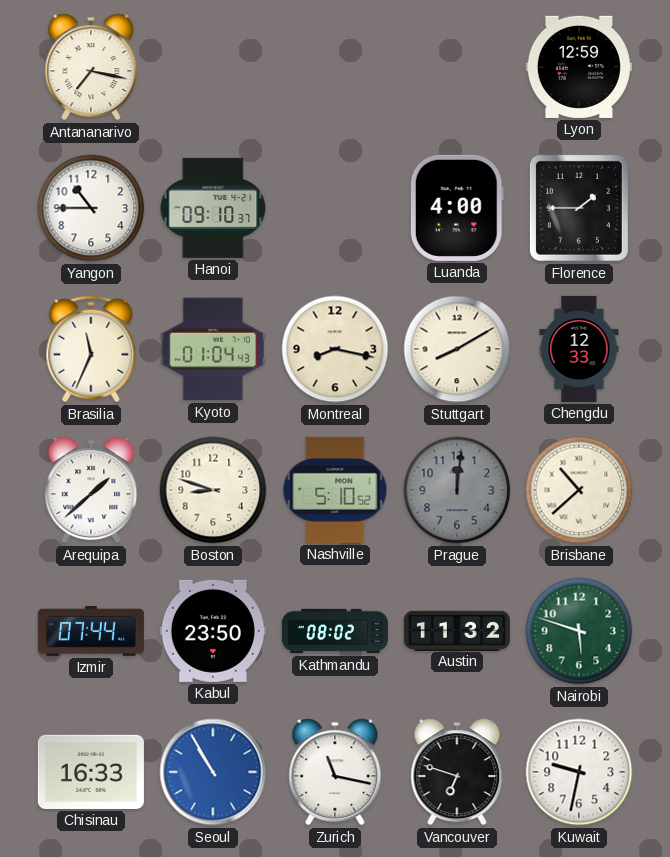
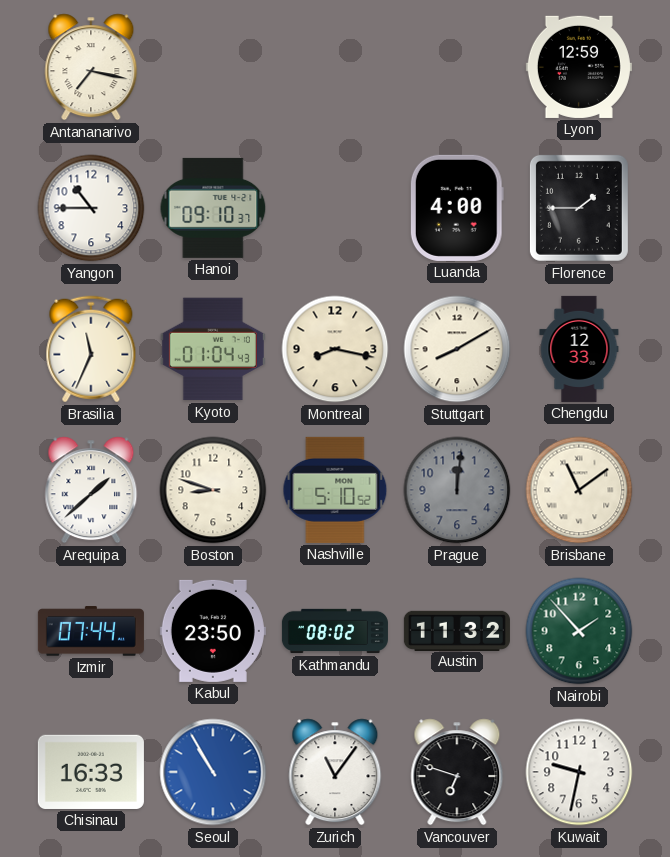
Brisbane: 10:38 -> 11:09
Nairobi: 5:48 -> 1:53
Zurich: 11:17 -> 11:06
